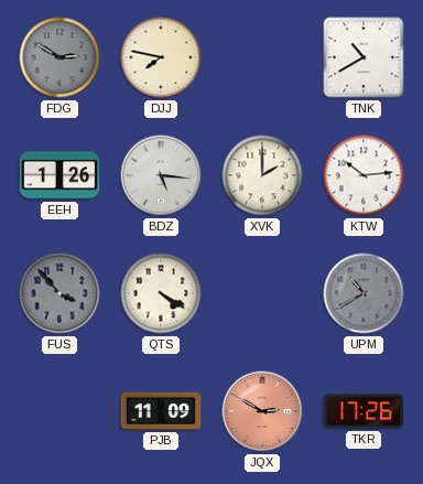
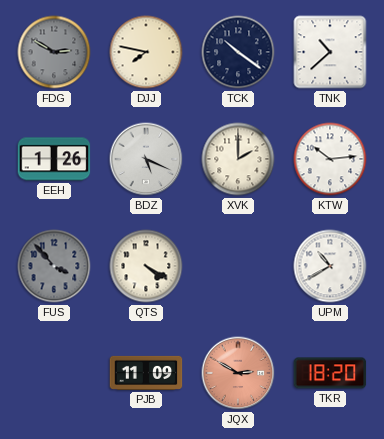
TCK: none -> 10:21
TNK: 10:40 -> 10:38
BDZ: 5:16 -> 5:19
UPM dial: grey -> white
TKR: 17:26 -> 18:20
